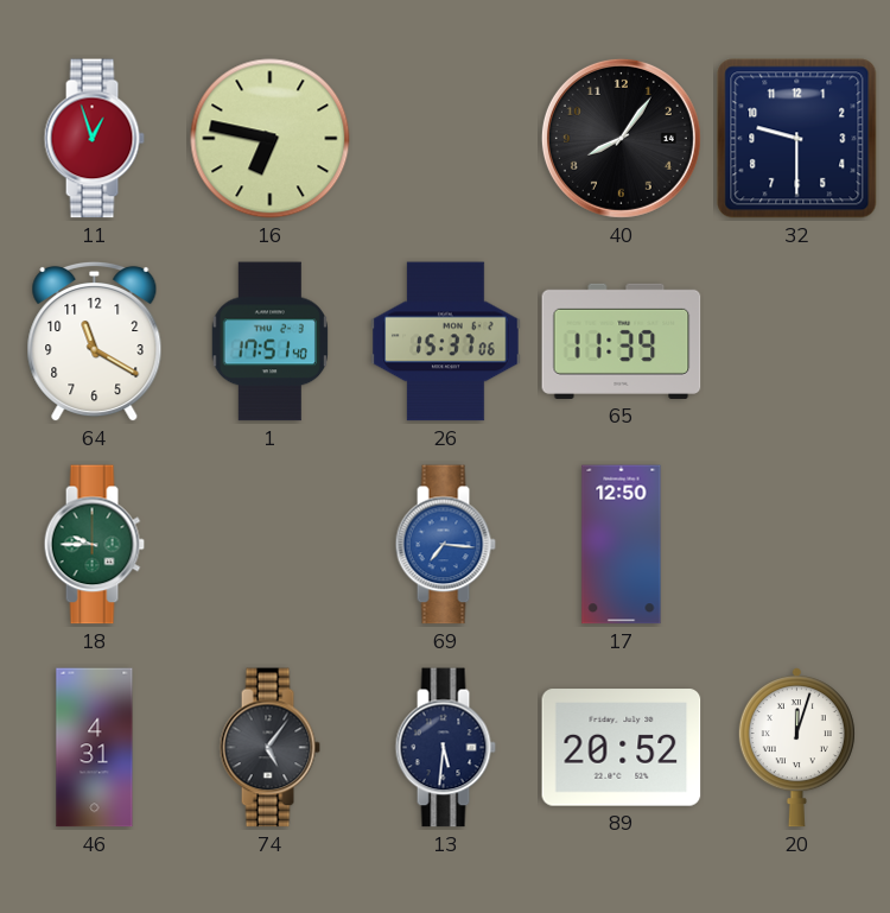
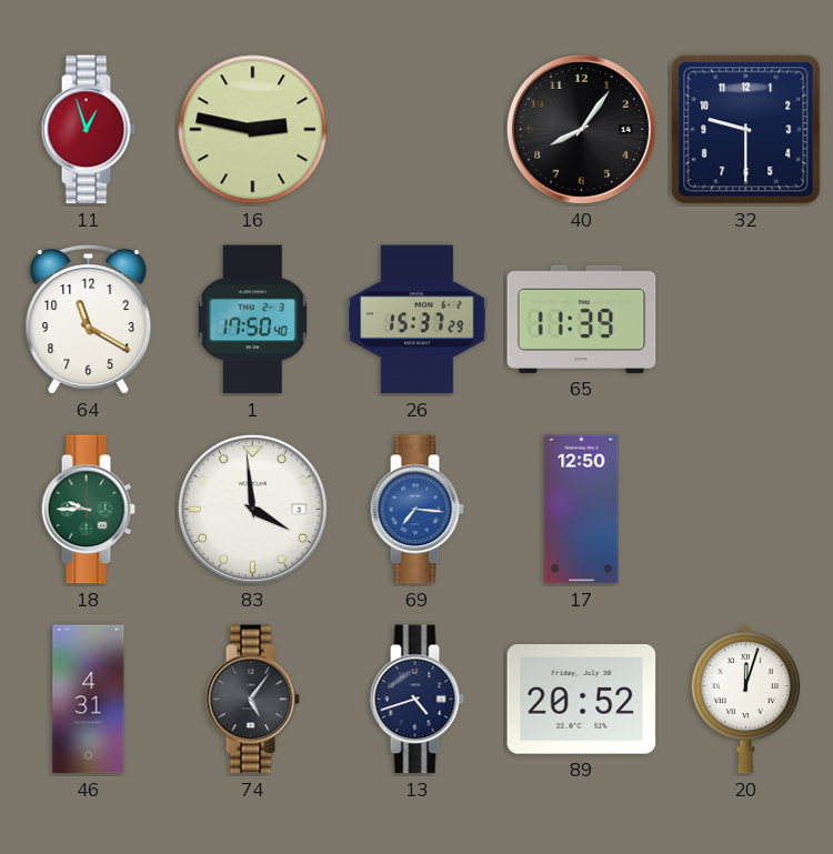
16: 6:47 -> 2:47
1: 17:51 -> 17:50
26: 15:37:06 -> 15:37:29
83: none -> 3:59
13: 5:31 -> 4:42
